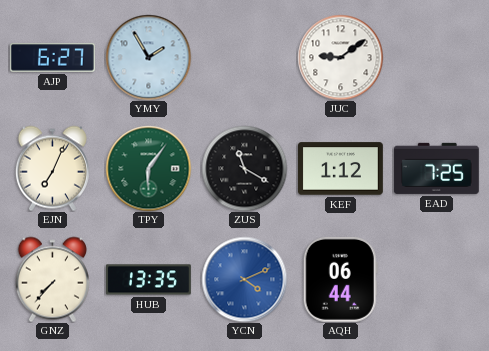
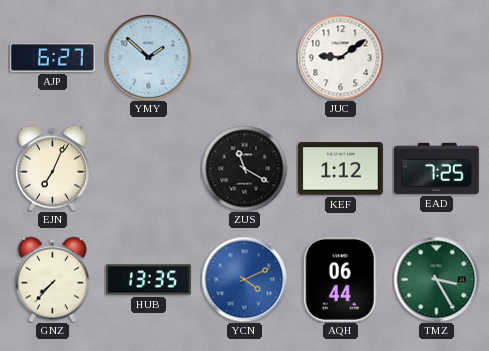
YMY: 1:55 -> 1:52
TPY: 6:06 -> none
TMZ: none -> 3:25
